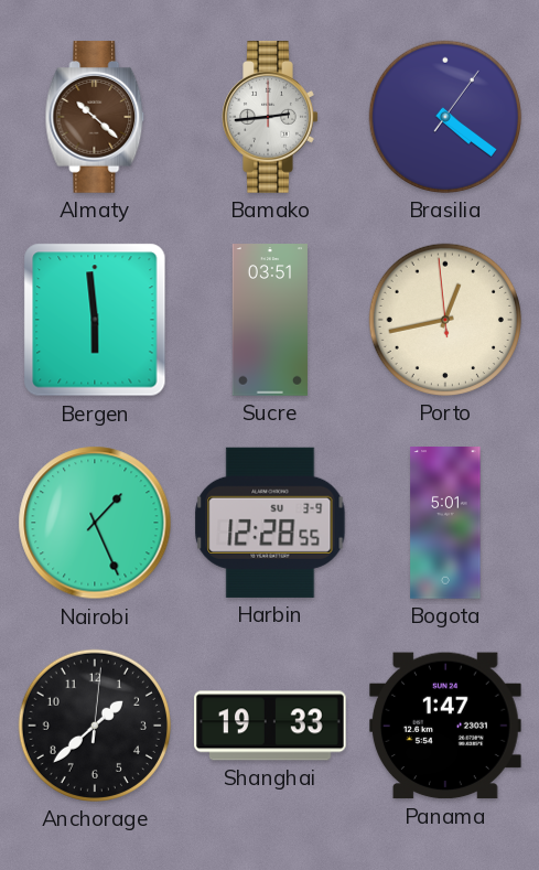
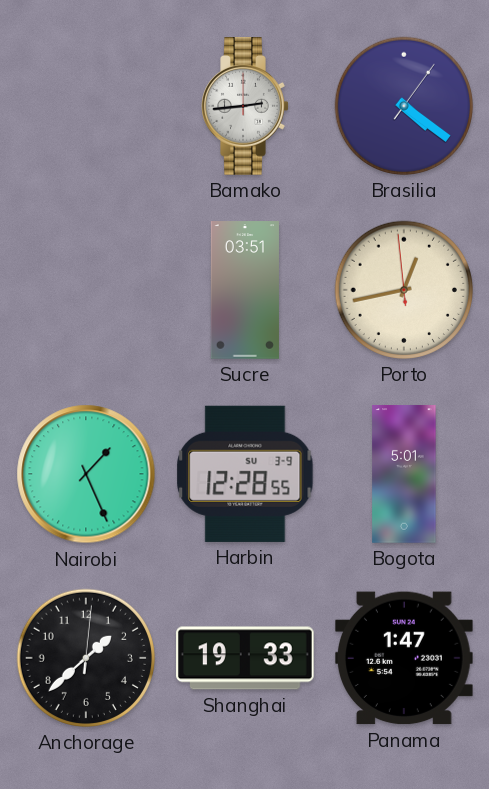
Almaty: 10:22 -> none
Bergen: 5:59 -> none
